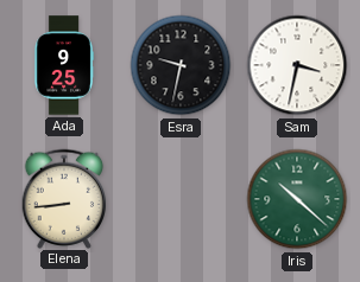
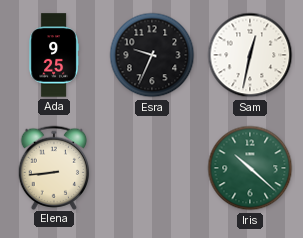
Esra: 9:32 -> 9:34
Sam: 3:32 -> 12:32
